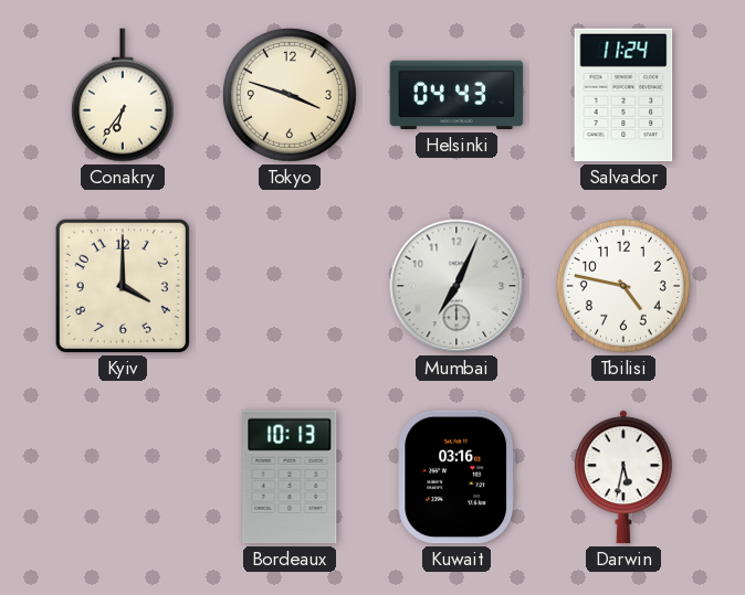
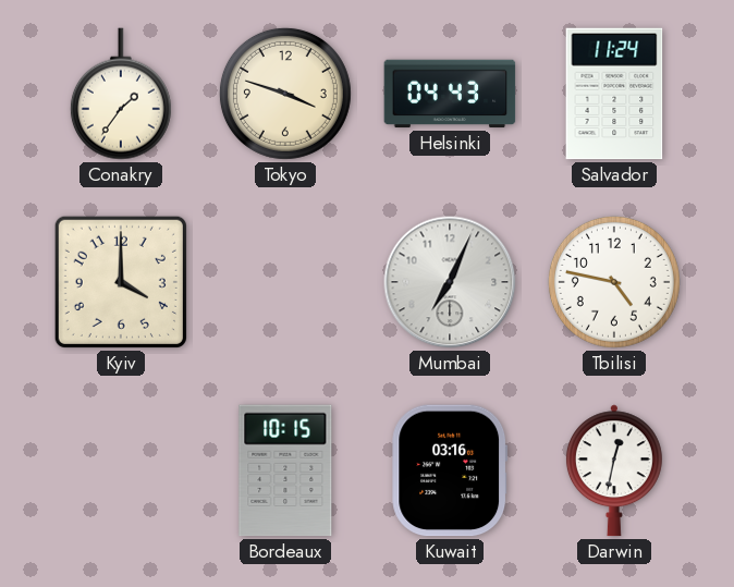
Conakry: 6:36 -> 1:36
Bordeaux: 10:13 -> 10:15
Darwin: 5:32 -> 12:32
